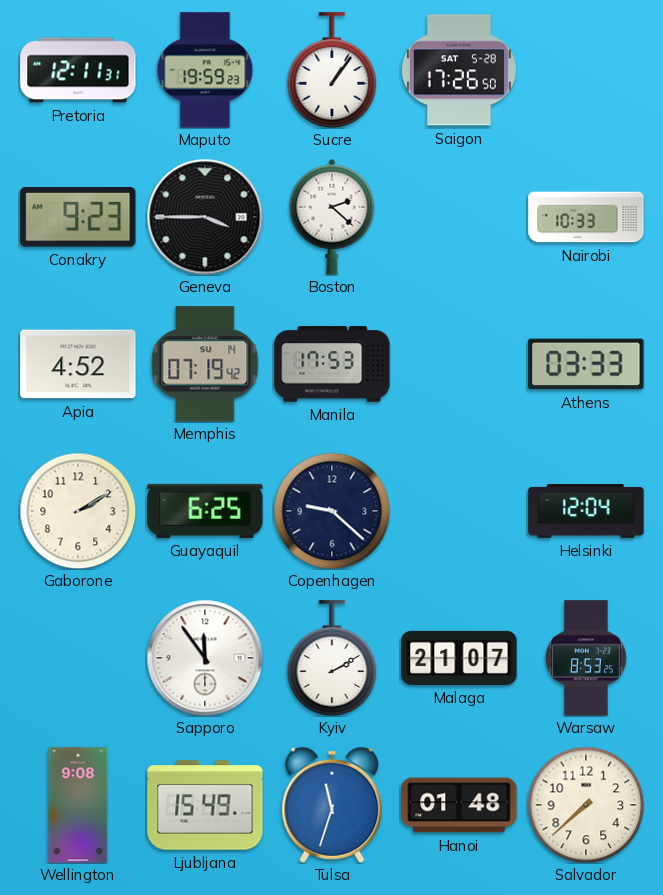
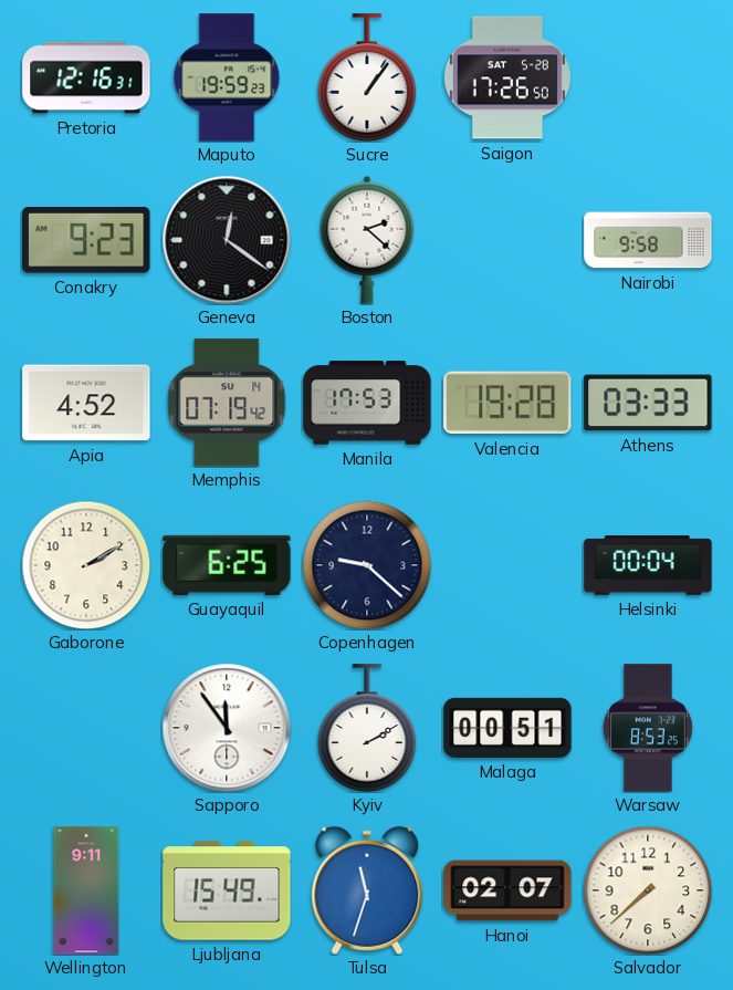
Pretoria: 12:11 -> 12:16
Geneva: 3:45 -> 12:21
Nairobi: 10:33 -> 9:58
Valencia: none -> 19:28
Helsinki: 12:04 -> 00:04
Malaga: 21:07 -> 00:51
Wellington: 9:08 -> 9:11
Hanoi: 01:48 -> 02:07
